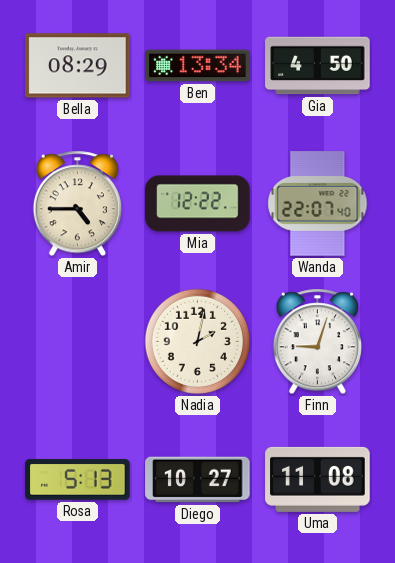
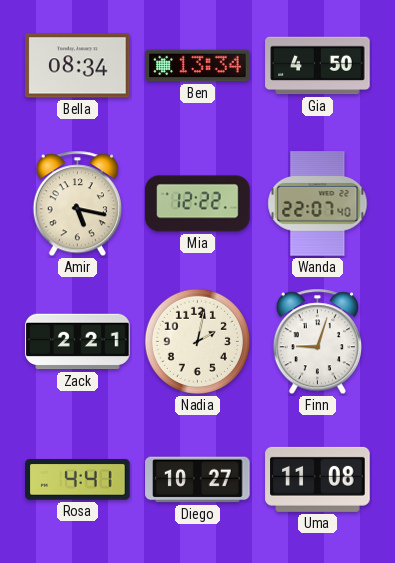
Bella: 08:29 -> 08:34
Amir: 4:45 -> 5:17
Zack: none -> 2:21
Rosa: 5:13 -> 4:41
